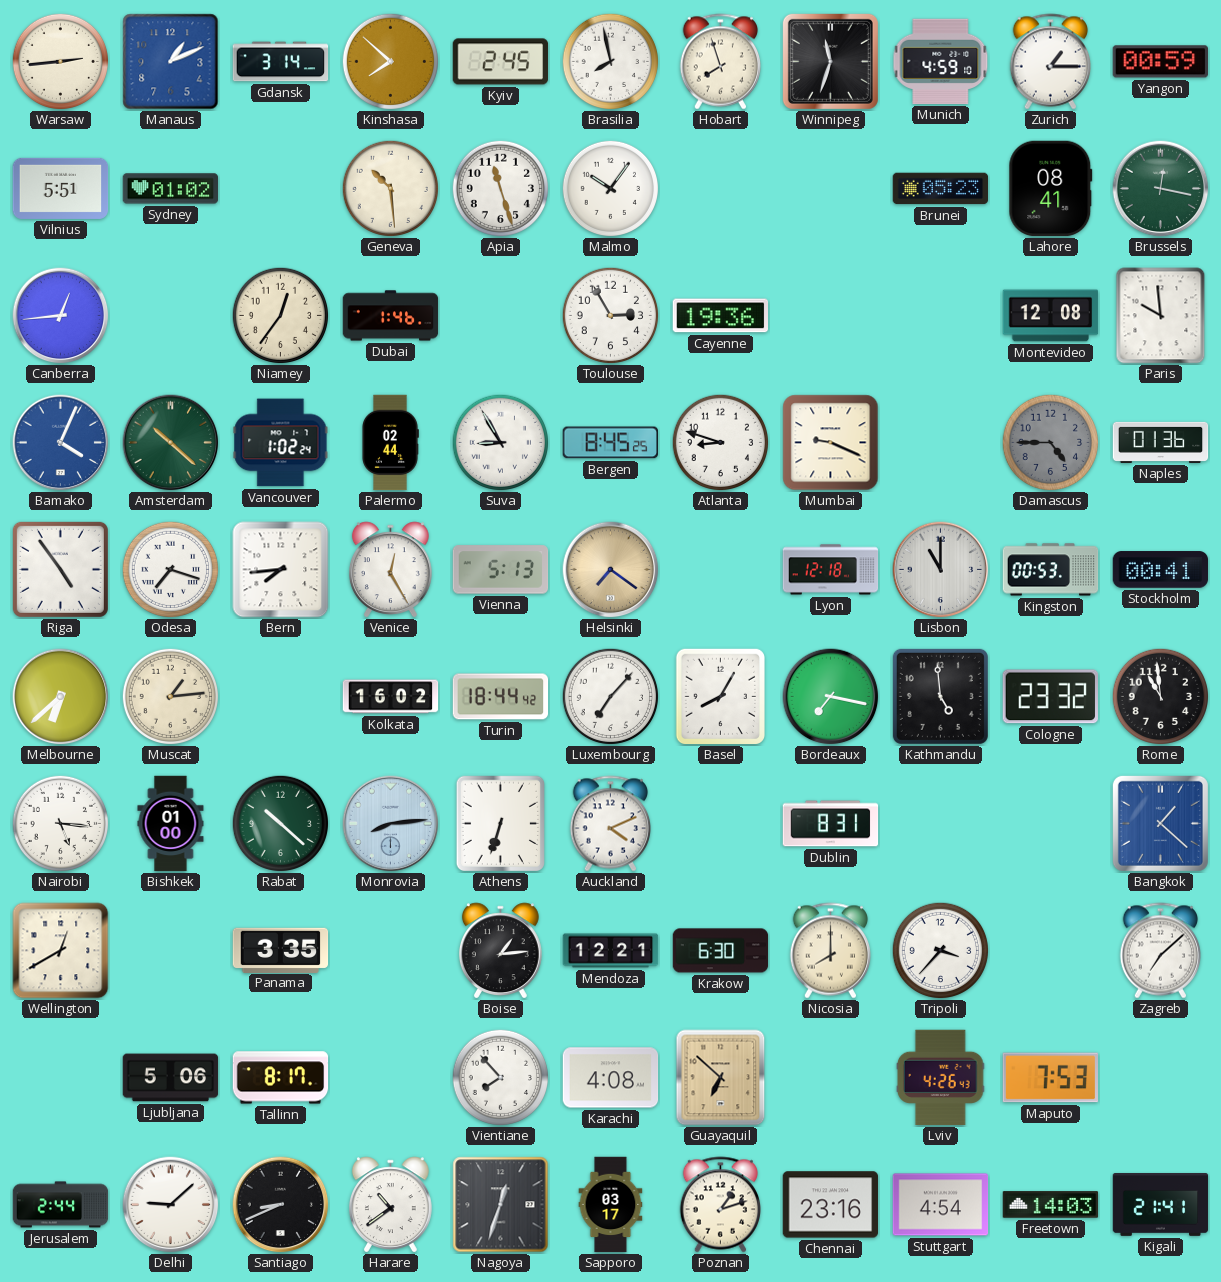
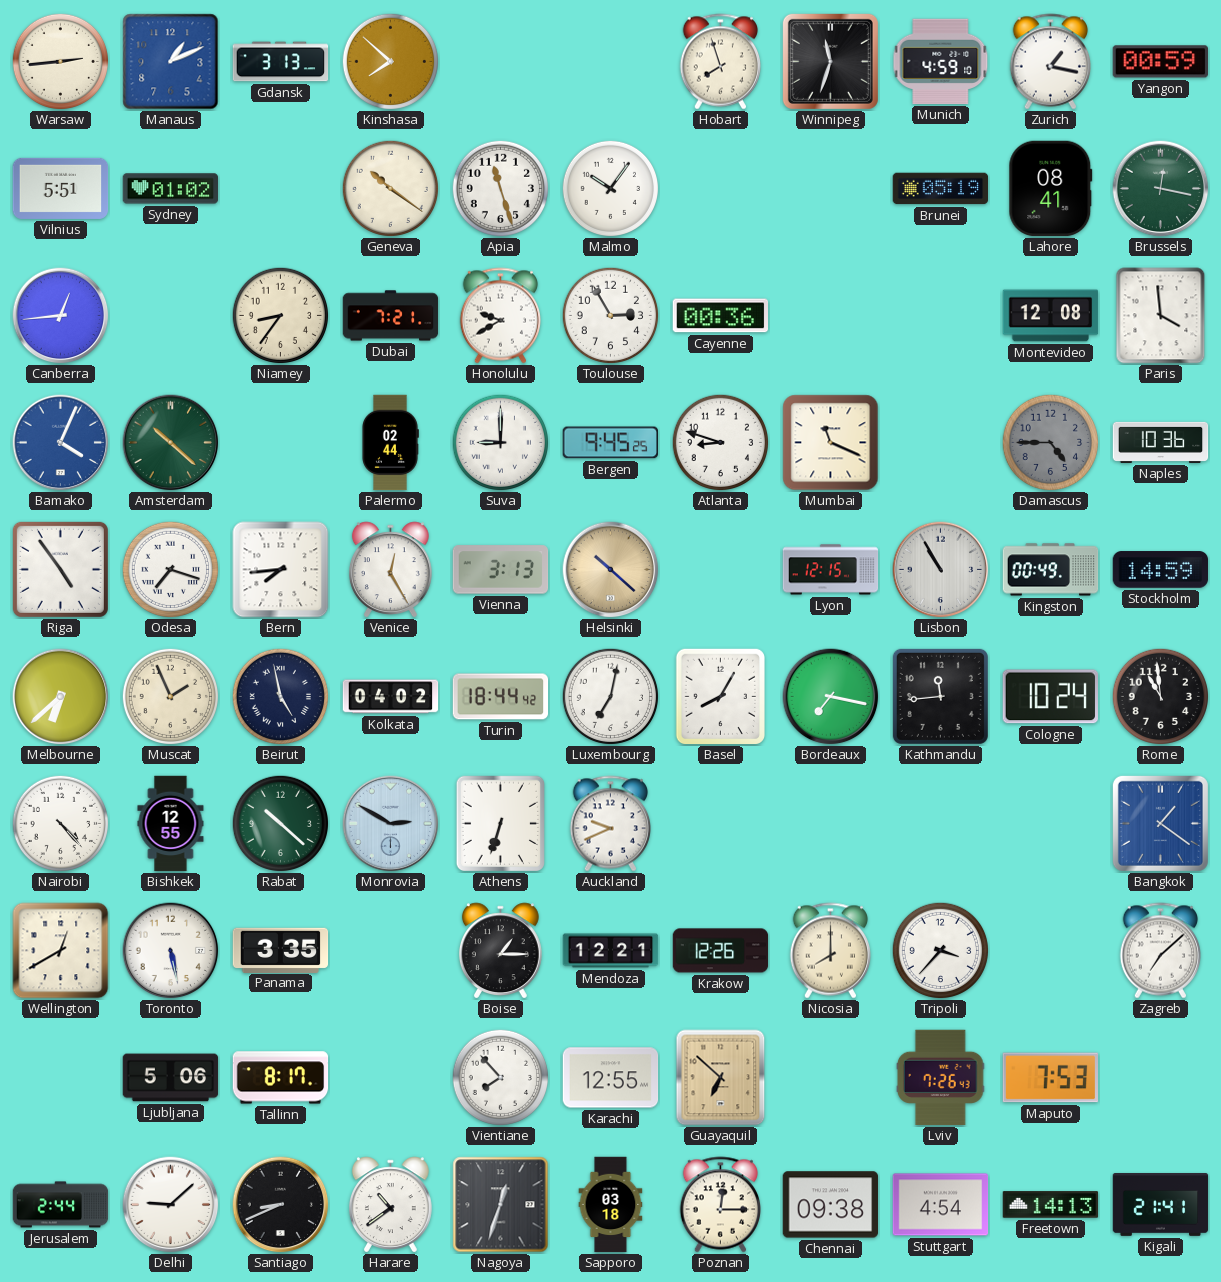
Gdansk: 3:14 -> 3:13
Kyiv: 2:45 -> none
Brasilia: 7:58 -> none
Zurich: 1:15 -> 1:17
Geneva: 10:29 -> 10:21
Brunei: 05:23 -> 05:19
Niamey: 12:36 -> 8:36
Dubai: 1:46 -> 7:21
Honolulu: none -> 9:40
Cayenne: 19:36 -> 00:36
Paris: 9:59 -> 3:59
Vancouver: 1:02 -> none
Suva: 8:55 -> 9:00
Bergen: 8:45 -> 9:45
Mumbai: 9:19 -> 11:19
Naples: 01:36 -> 10:36
Vienna: 5:13 -> 3:13
Helsinki: 7:21 -> 10:22
Lyon: 12:18 -> 12:15
Lisbon: 11:00 -> 10:55
Kingston: 00:53 -> 00:49
Stockholm: 00:41 -> 14:59
Muscat: 1:14 -> 1:56
Beirut: none -> 4:58
Kolkata: 16:02 -> 04:02
Luxembourg: 7:07 -> 7:02
Kathmandu: 4:59 -> 11:44
Cologne: 23:32 -> 10:24
Nairobi: 5:16 -> 4:23
Bishkek: 01:00 -> 12:55
Monrovia: 8:14 -> 2:50
Auckland: 4:11 -> 9:41
Dublin: 8:31 -> none
Bangkok: 1:22 -> 1:21
Toronto: none -> 5:28
Boise: 1:14 -> 1:15
Krakow: 6:30 -> 12:26
Karachi: 4:08 -> 12:55
Lviv: 4:26 -> 7:26
Sapporo: 03:17 -> 03:18
Poznan: 1:12 -> 12:15
Chennai: 23:16 -> 09:38
Freetown: 14:03 -> 14:13
